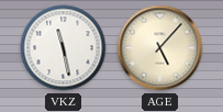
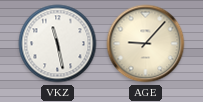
AGE: 5:07 -> 9:07
